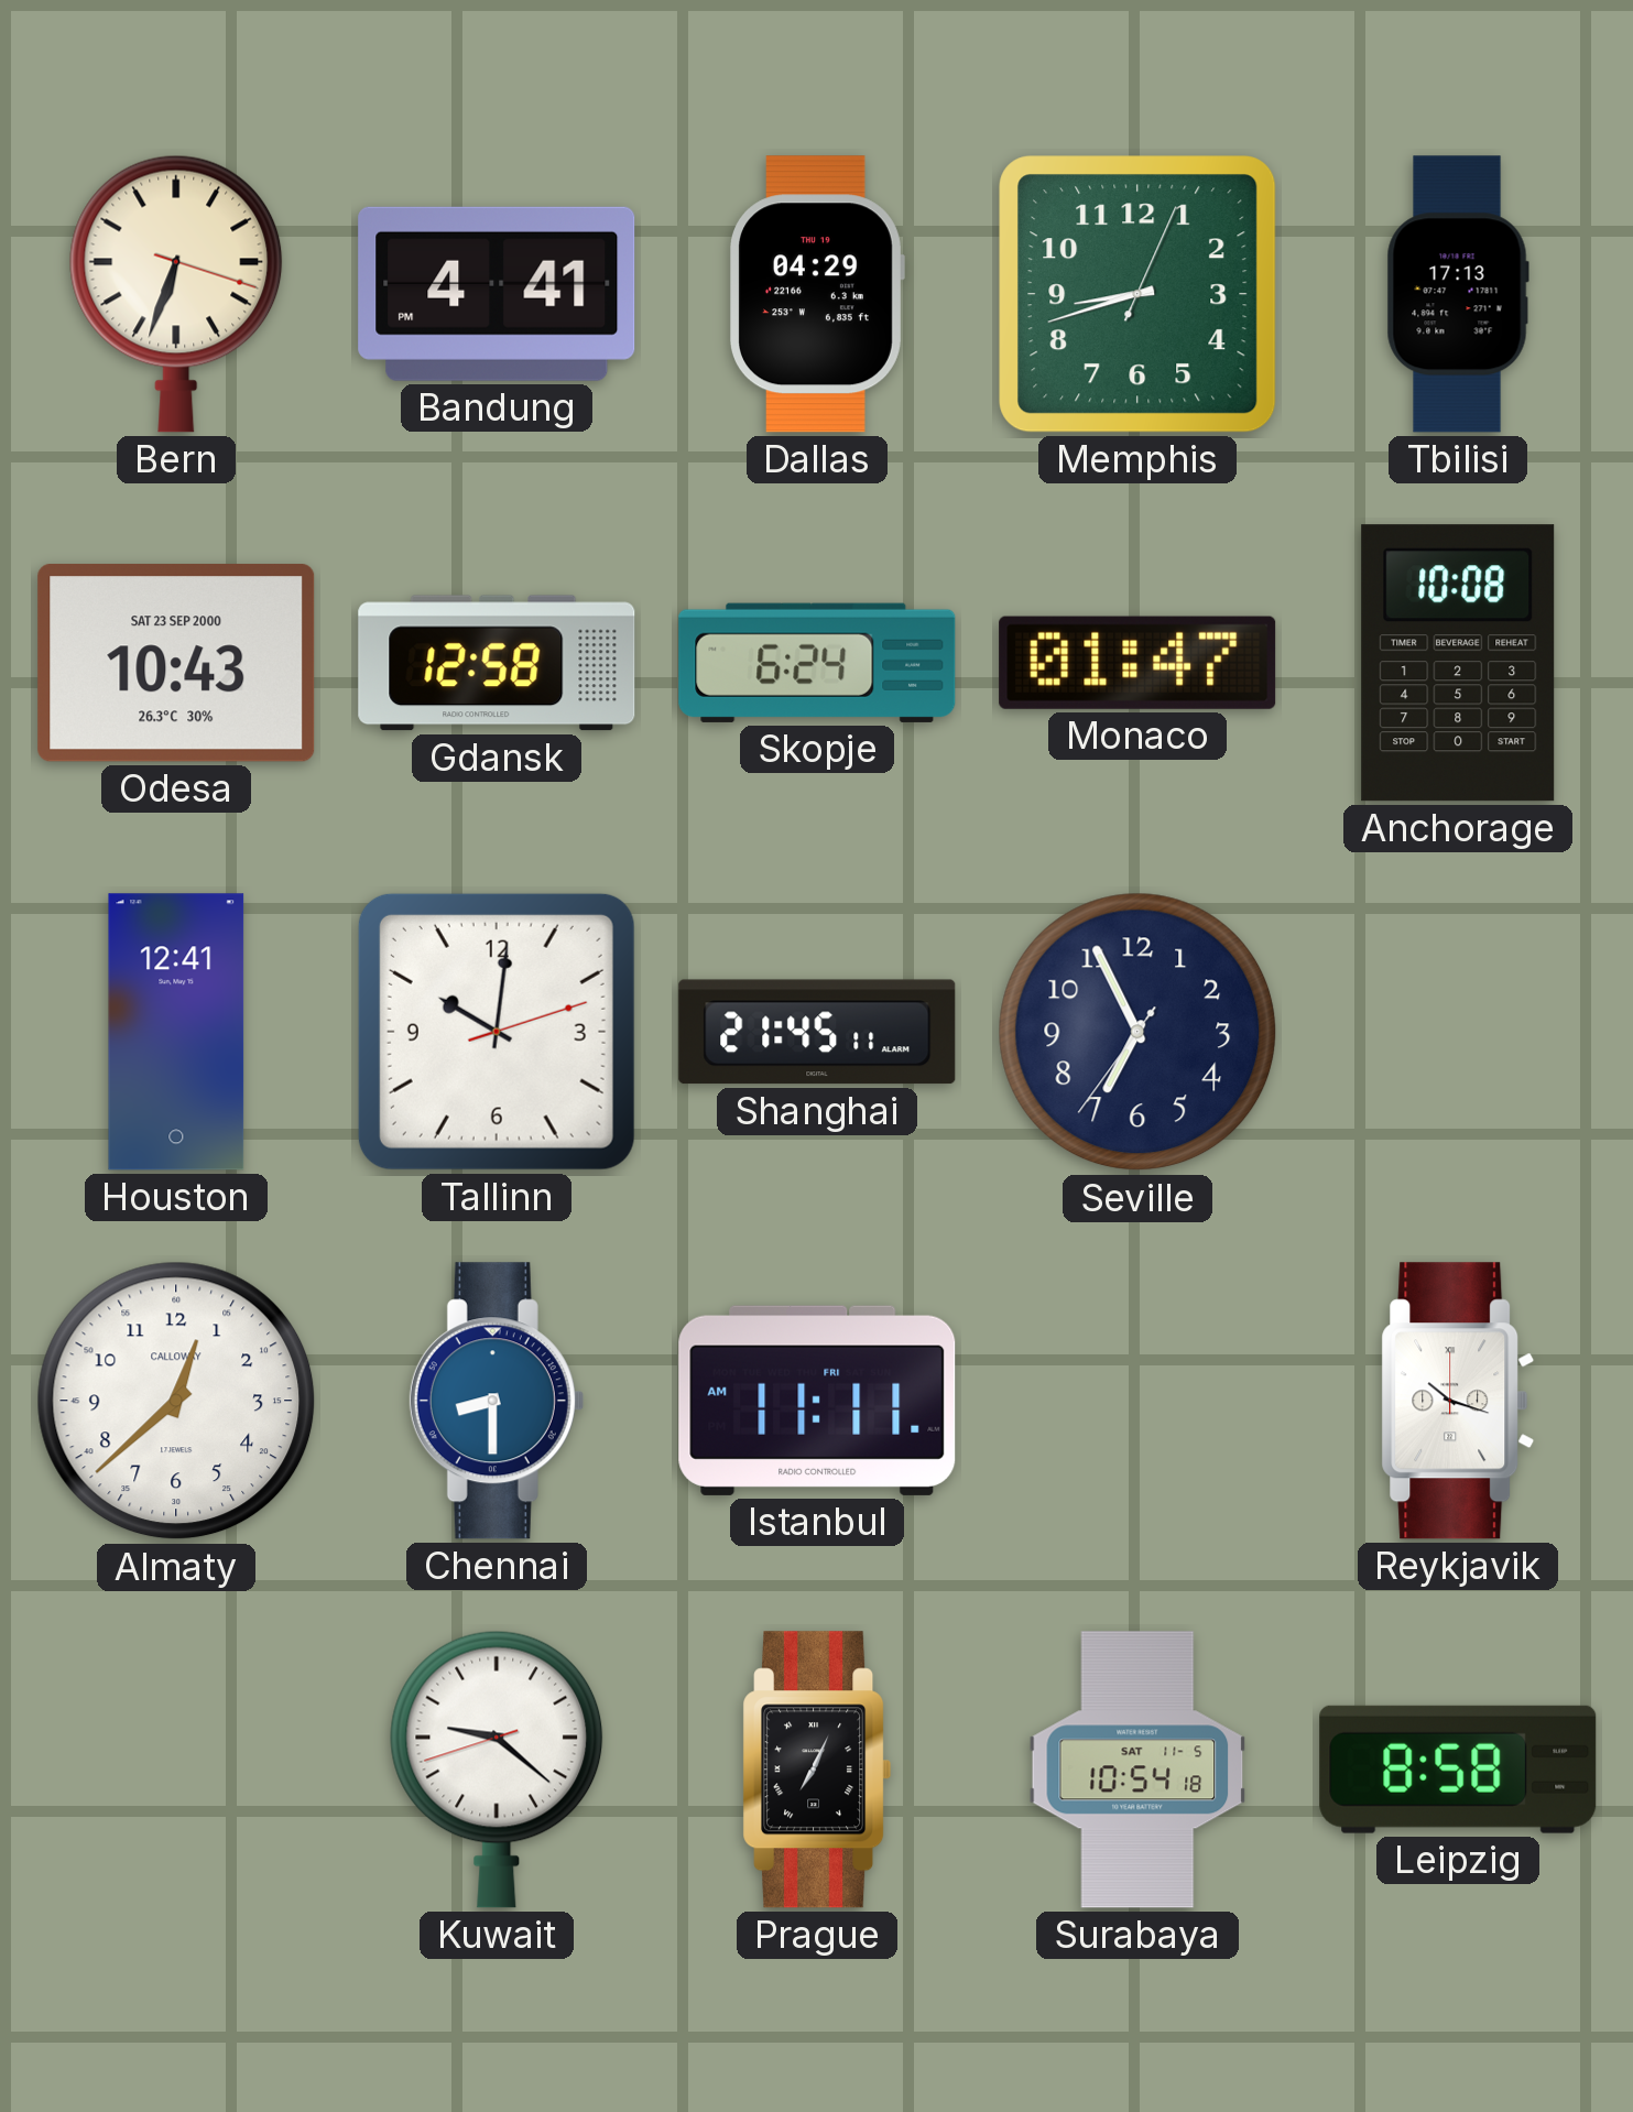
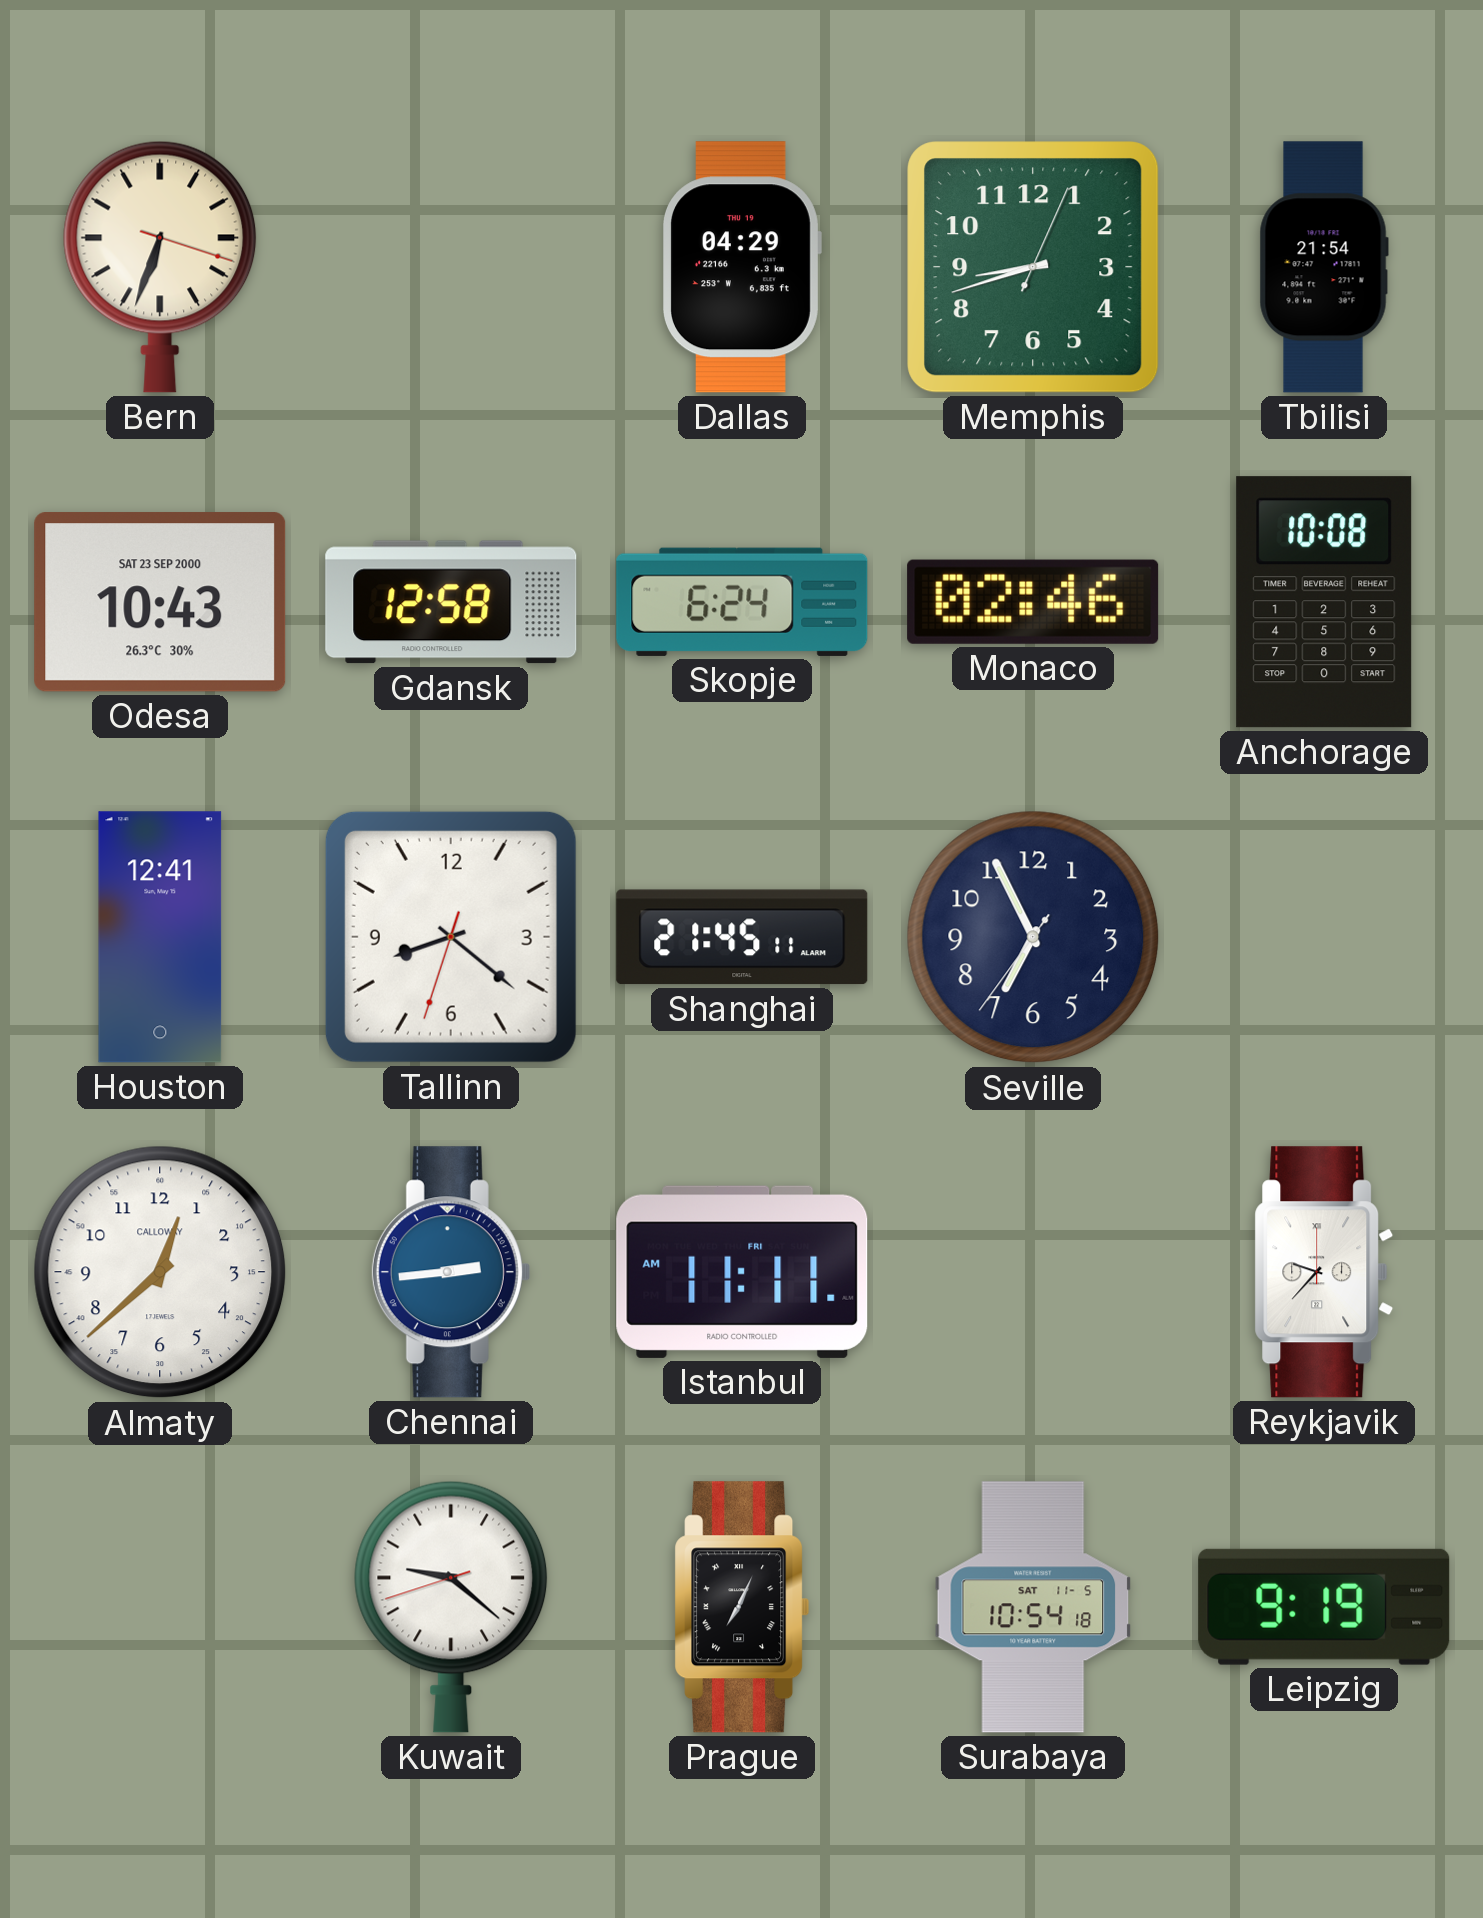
Bandung: 4:41 -> none
Tbilisi: 17:13 -> 21:54
Monaco: 01:47 -> 02:46
Tallinn: 10:01 -> 8:21
Chennai: 8:30 -> 2:44
Reykjavik: 10:18 -> 9:37
Leipzig: 8:58 -> 9:19
